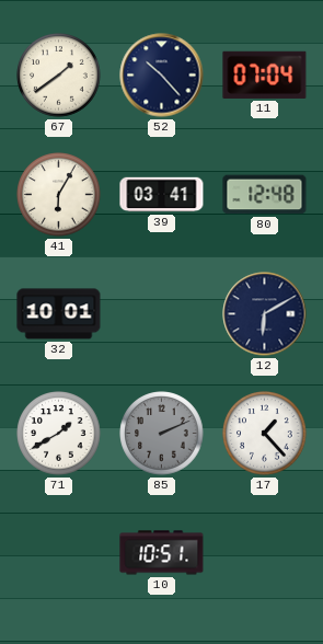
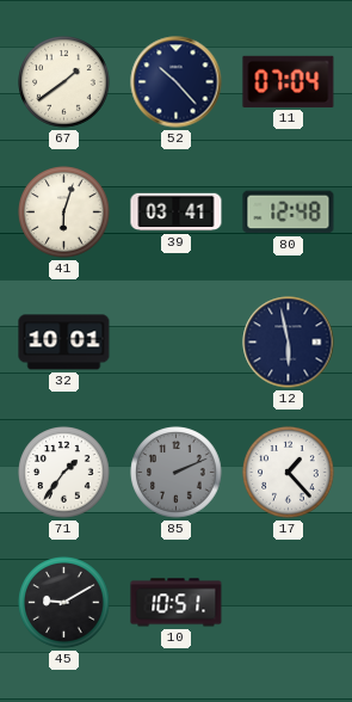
41: 6:05 -> 6:03
12: 6:10 -> 5:58
71: 1:40 -> 1:36
45: none -> 9:10
